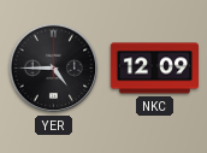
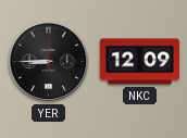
YER: 4:45 -> 8:45
